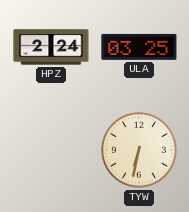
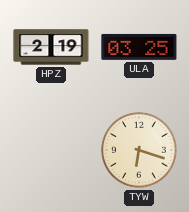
HPZ: 2:24 -> 2:19
TYW: 6:32 -> 6:18
